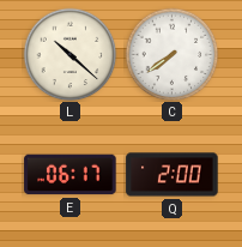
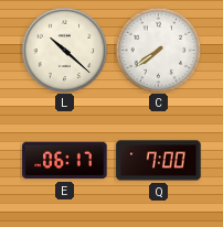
Q: 2:00 -> 7:00
